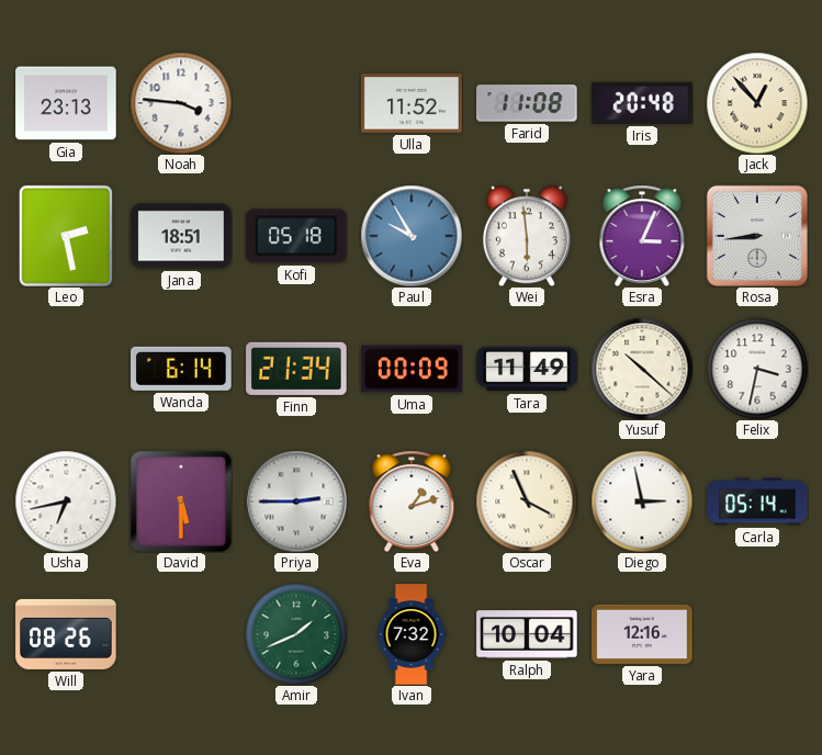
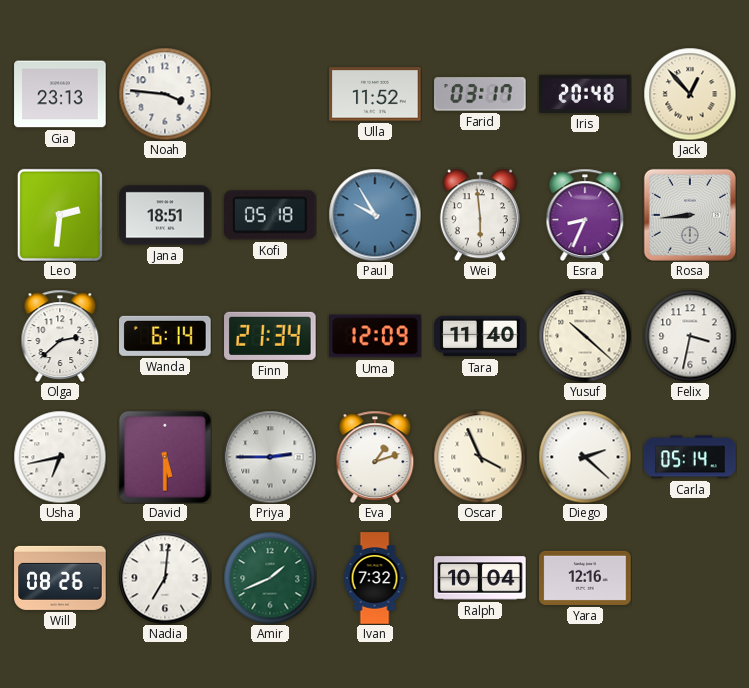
Farid: 11:08 -> 03:17
Leo: 2:28 -> 2:31
Esra: 3:04 -> 8:34
Olga: none -> 2:38
Uma: 00:09 -> 12:09
Tara: 11:49 -> 11:40
Diego: 2:58 -> 2:22
Nadia: none -> 7:01
